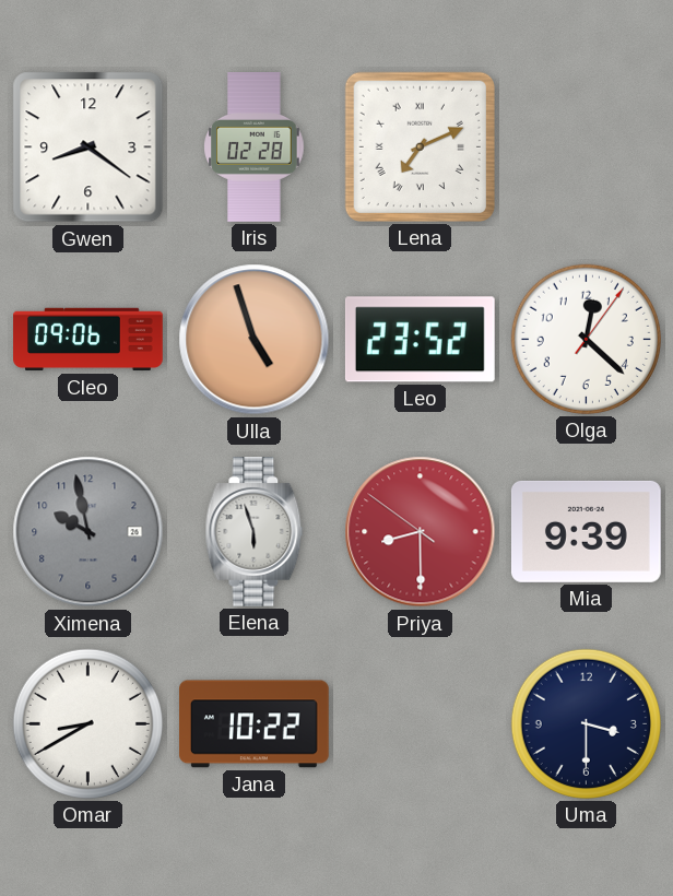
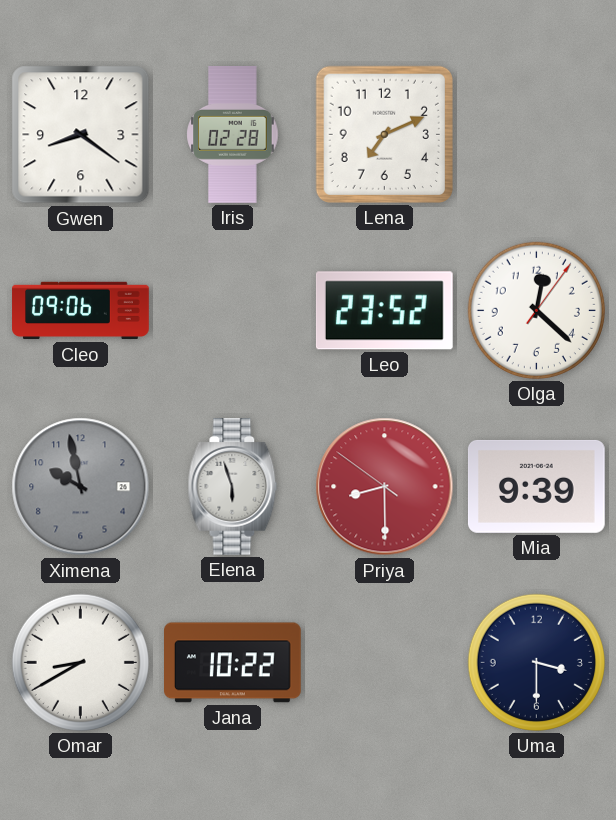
Lena numerals: Roman -> Arabic
Ulla: 4:57 -> none
